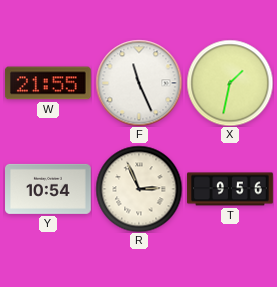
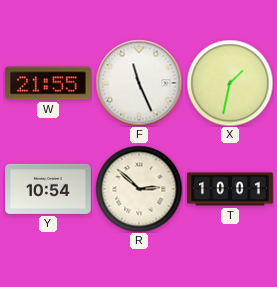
R: 2:56 -> 2:52
T: 9:56 -> 10:01
